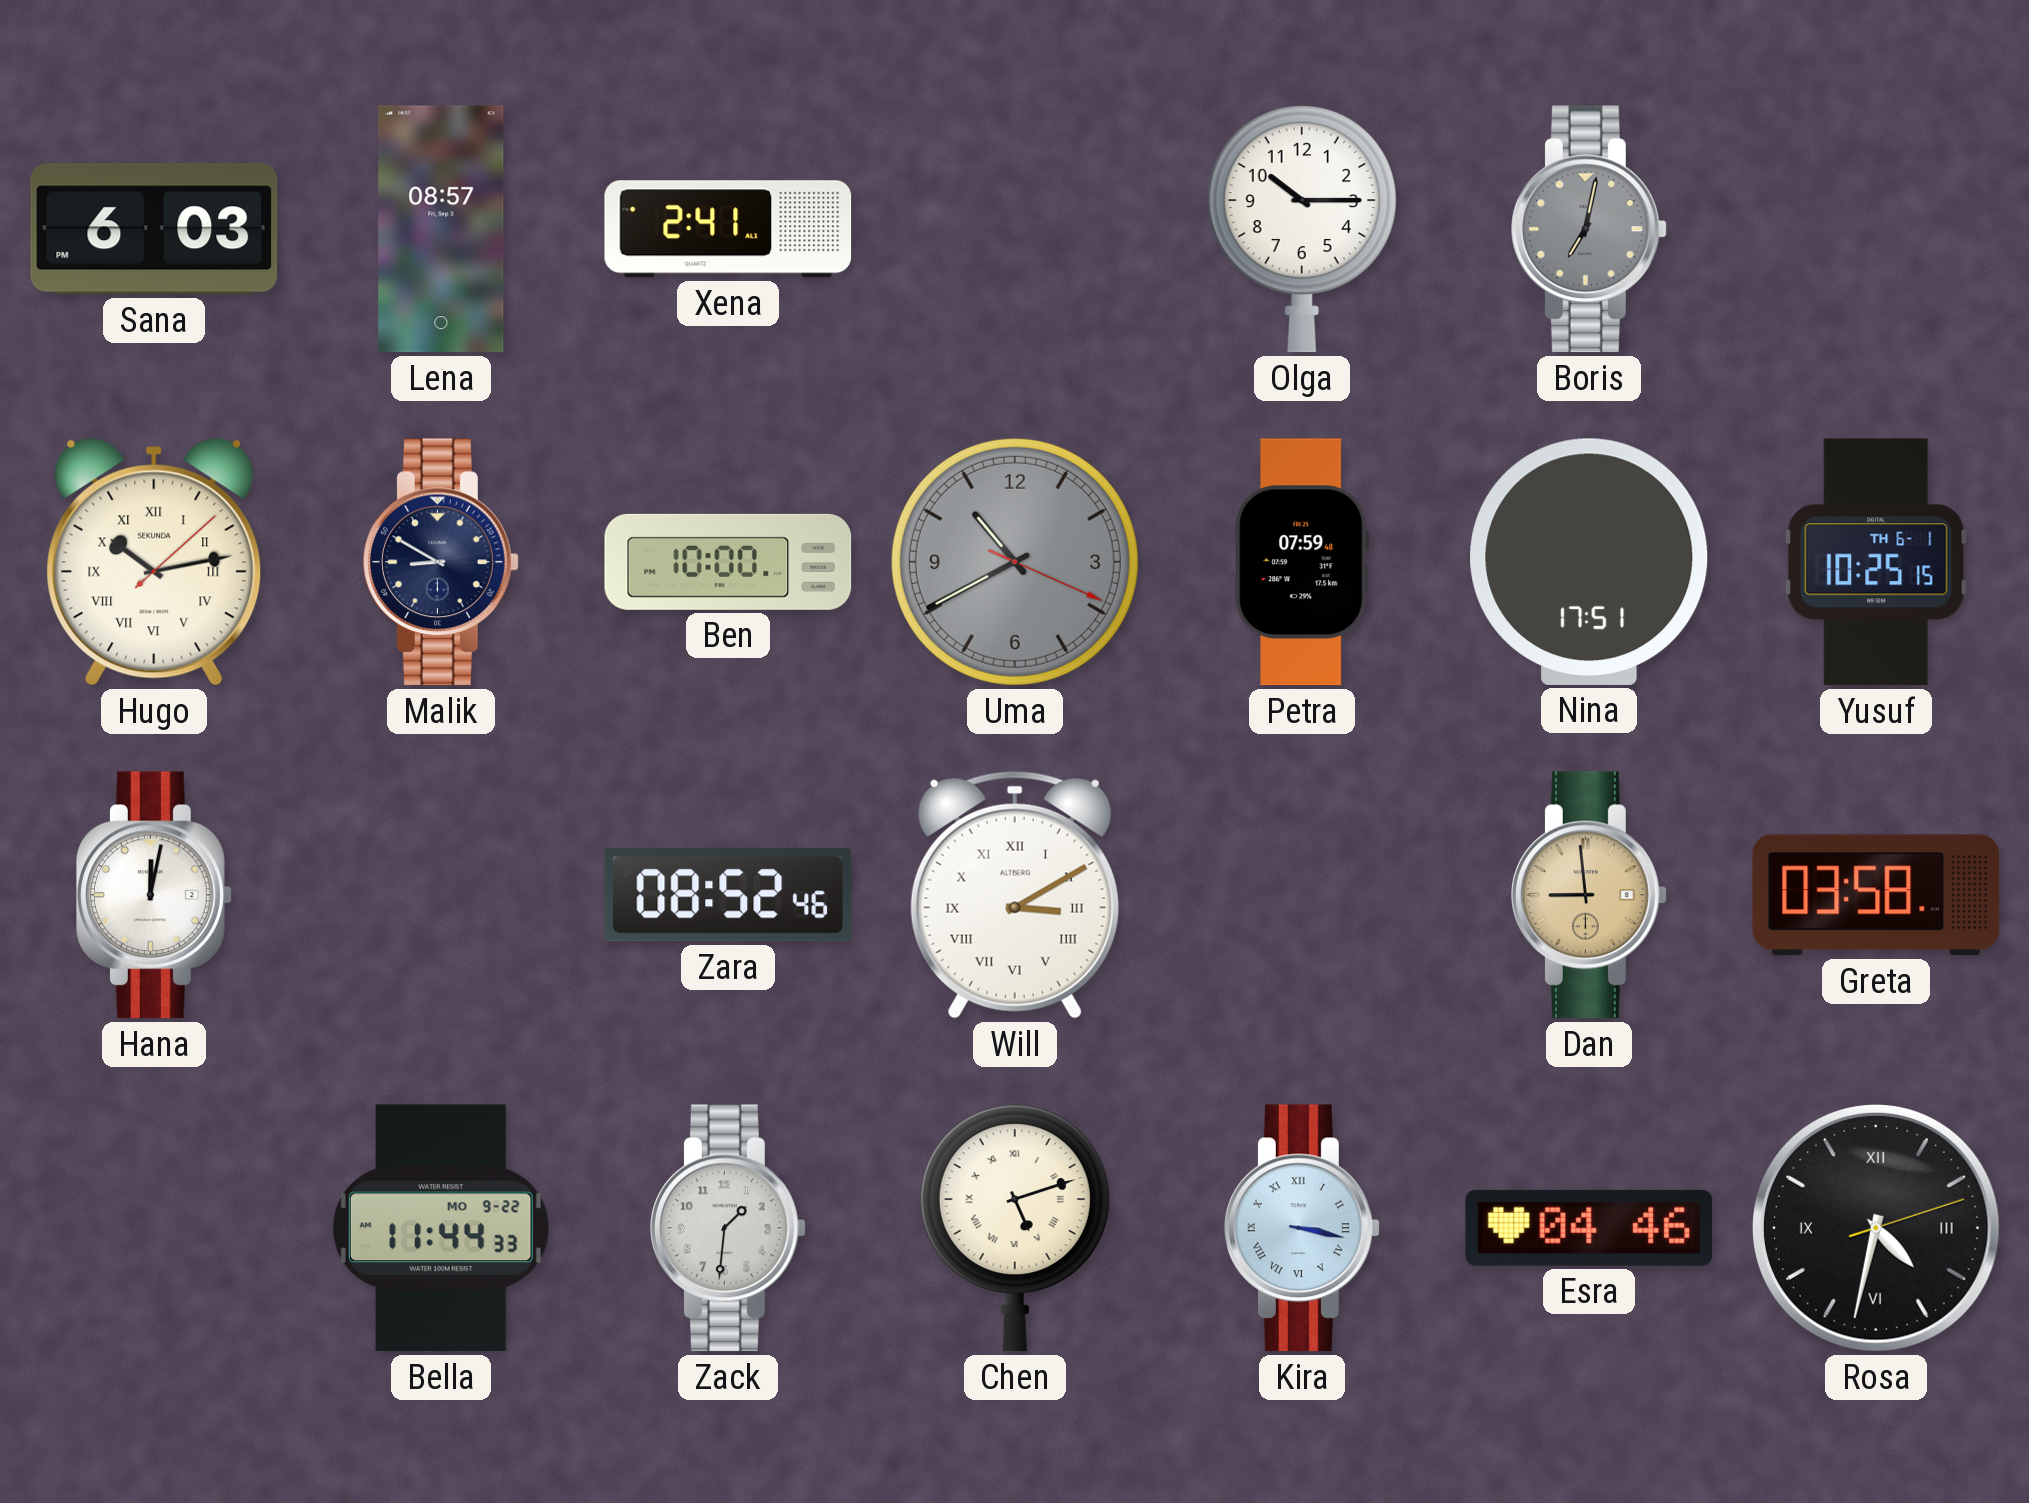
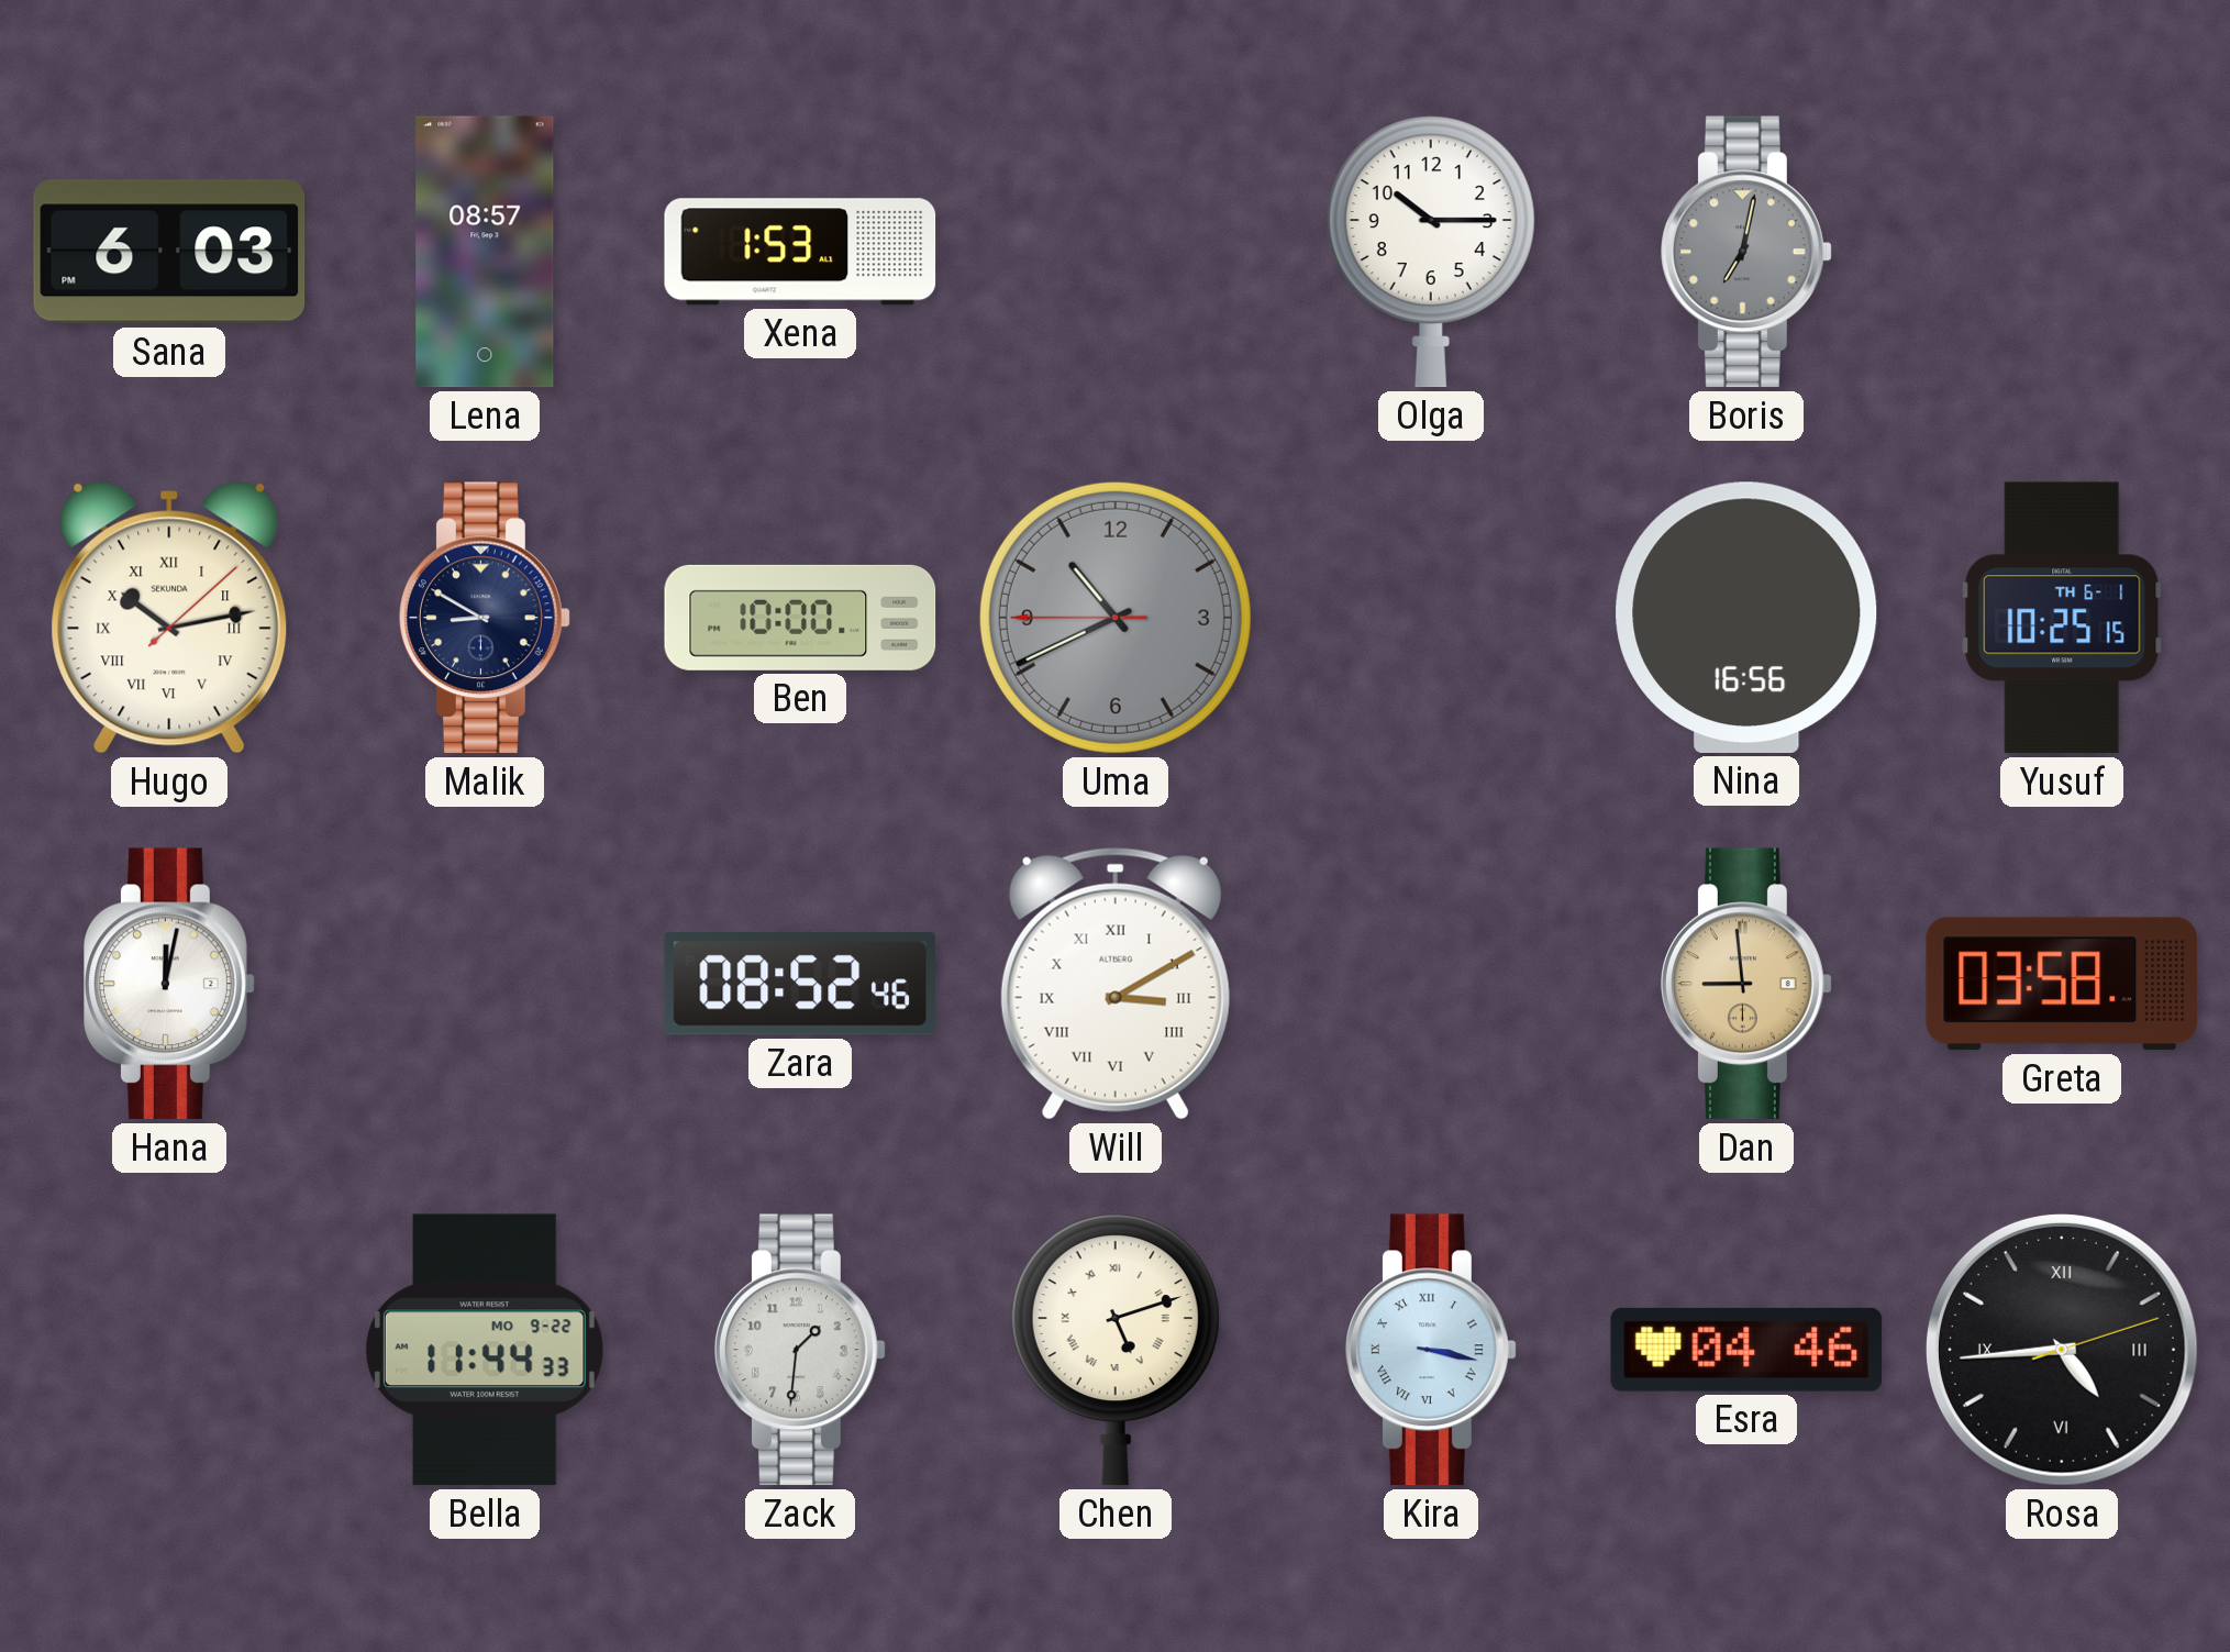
Xena: 2:41 -> 1:53
Uma: 10:40:19 -> 10:40:45
Petra: 07:59 -> none
Nina: 17:51 -> 16:56
Rosa: 4:32 -> 4:44
